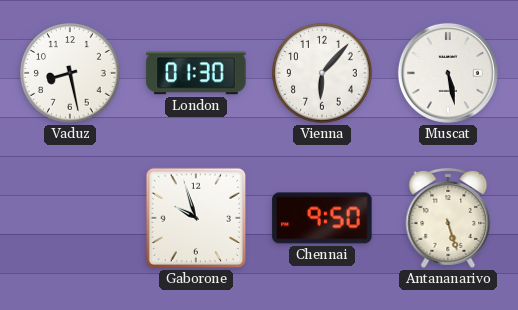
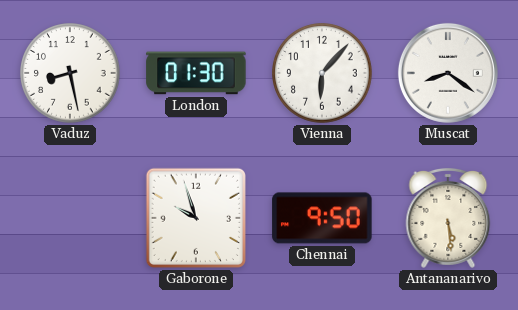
Muscat: 5:28 -> 8:21
Antananarivo: 5:27 -> 5:29
